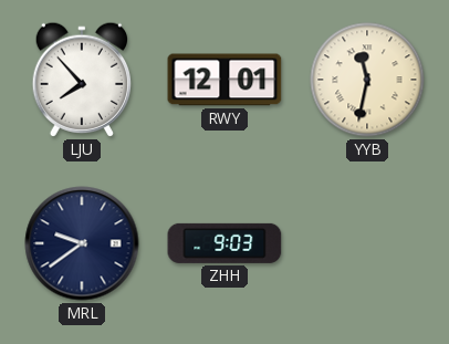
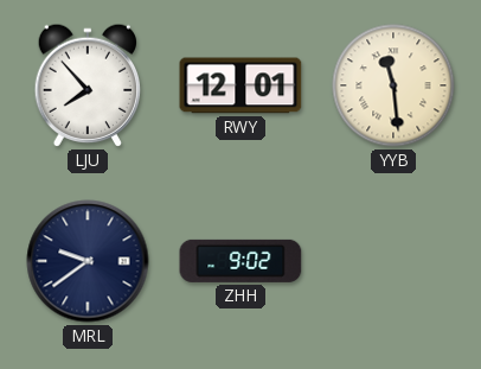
YYB: 11:32 -> 11:29
ZHH: 9:03 -> 9:02
